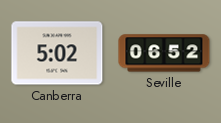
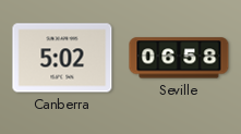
Seville: 06:52 -> 06:58
